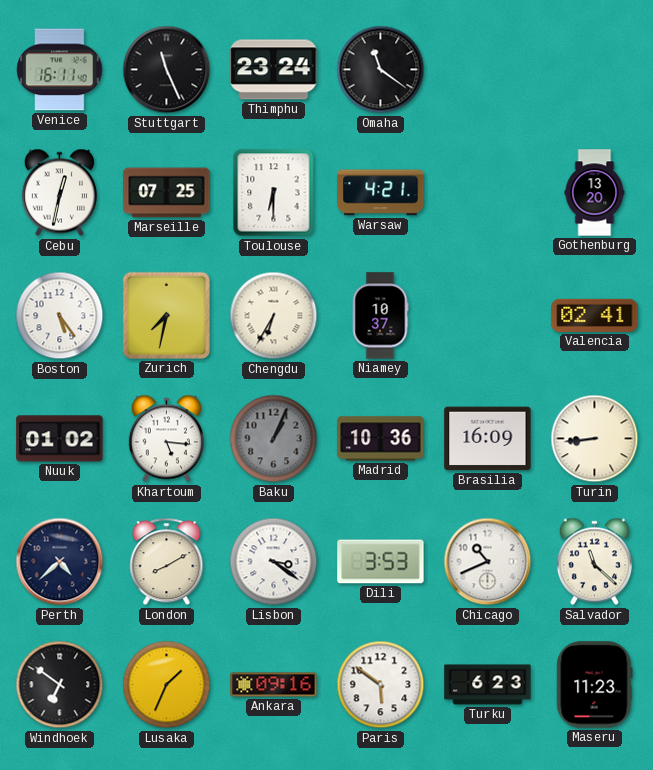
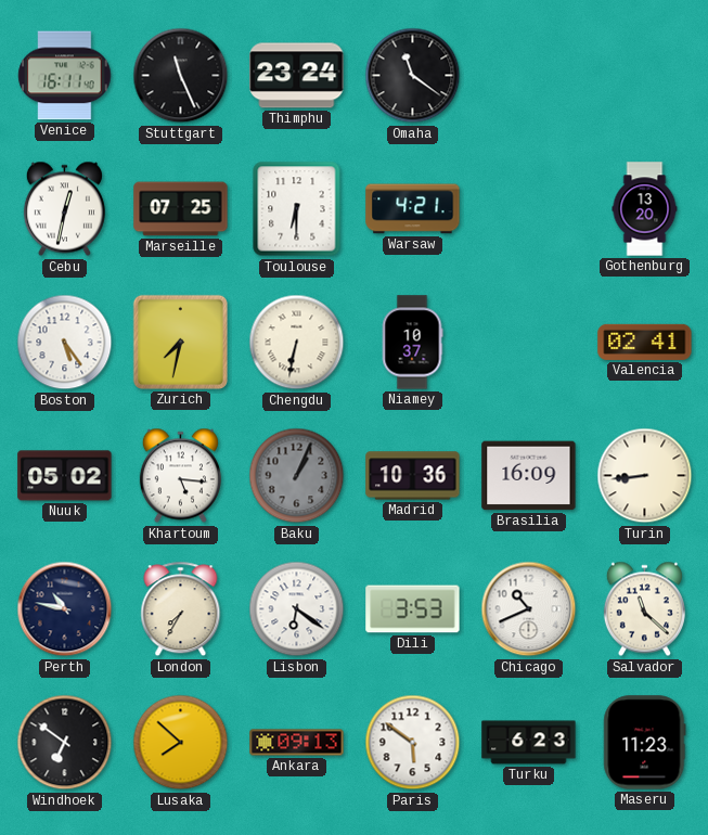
Chengdu: 6:35 -> 6:32
Nuuk: 01:02 -> 05:02
Perth: 4:38 -> 10:47
London: 8:10 -> 7:35
Lisbon: 3:21 -> 6:21
Lusaka: 1:34 -> 7:52
Ankara: 09:16 -> 09:13
